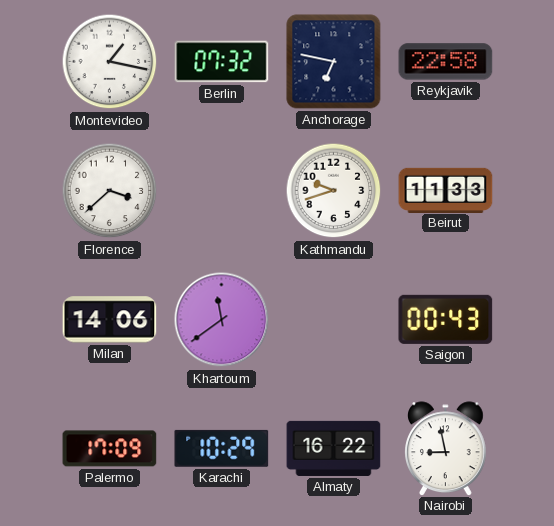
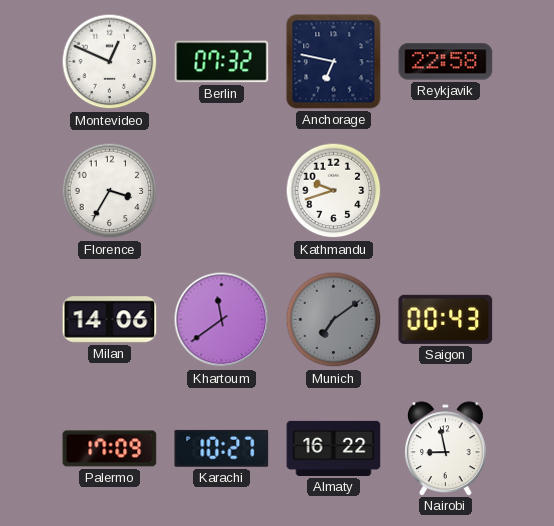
Montevideo: 1:17 -> 12:49
Florence: 3:38 -> 3:35
Beirut: 11:33 -> none
Munich: none -> 7:09
Karachi: 10:29 -> 10:27
